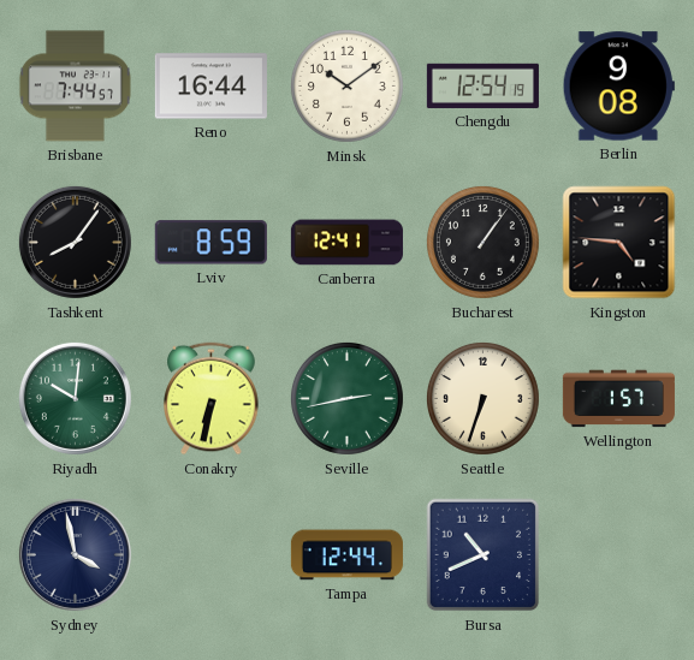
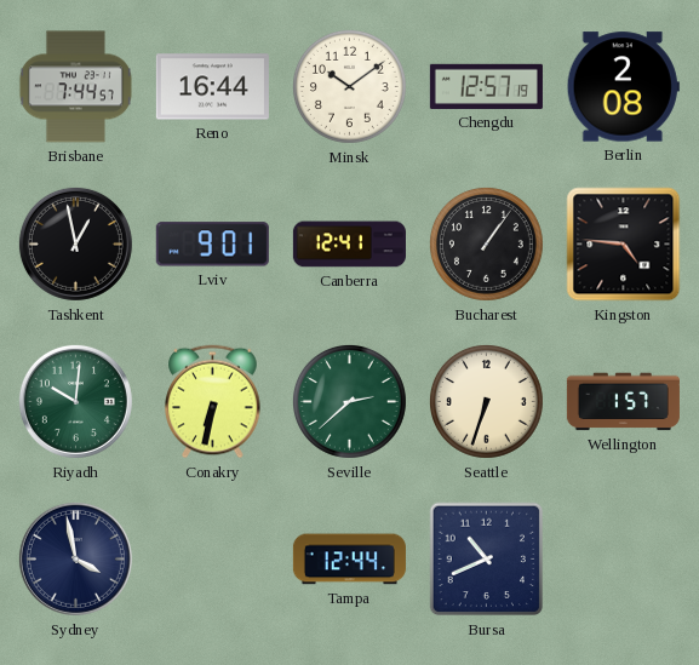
Chengdu: 12:54 -> 12:57
Berlin: 9:08 -> 2:08
Tashkent: 8:06 -> 12:58
Lviv: 8:59 -> 9:01
Seville: 2:43 -> 2:38
